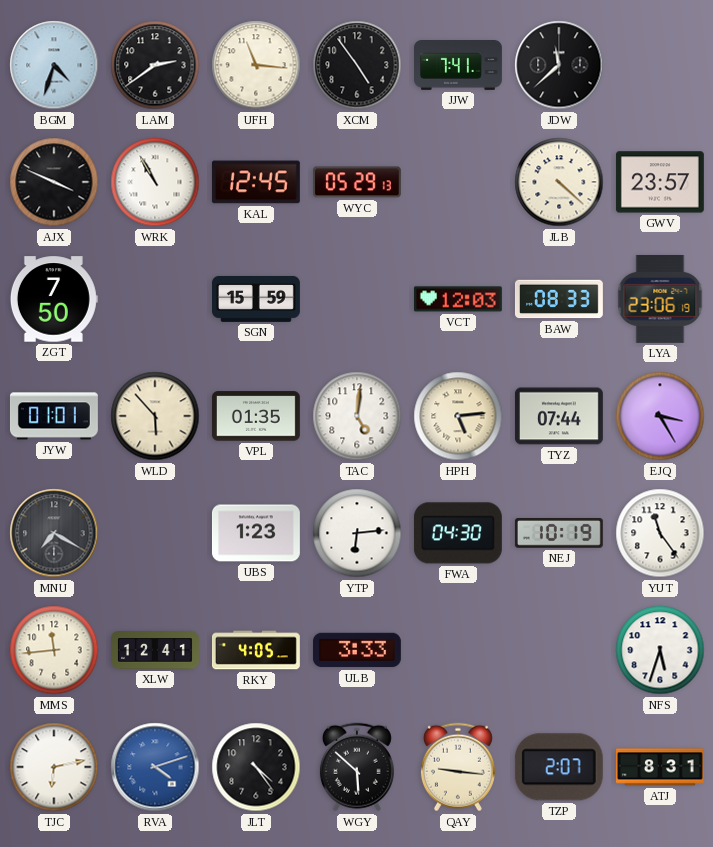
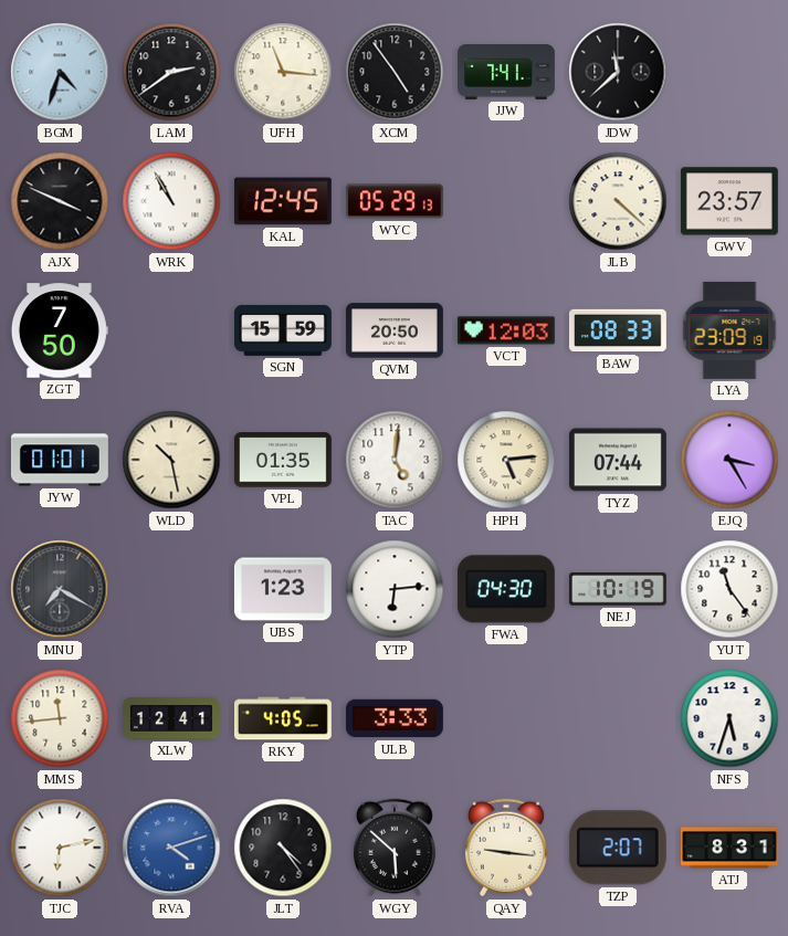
QVM: none -> 20:50
LYA: 23:06 -> 23:09
WLD: 5:53 -> 10:28
